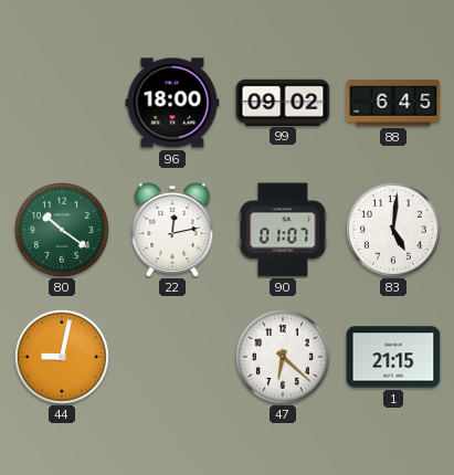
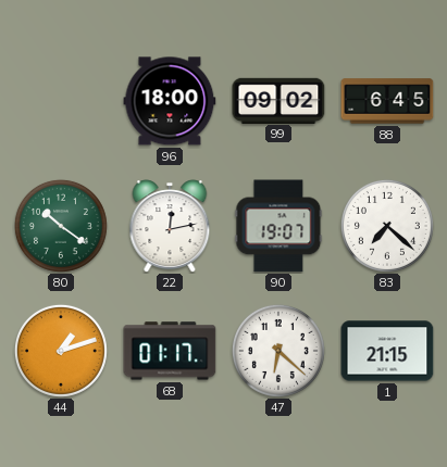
90: 01:07 -> 19:07
83: 5:01 -> 7:22
44: 9:02 -> 1:12
68: none -> 01:17
